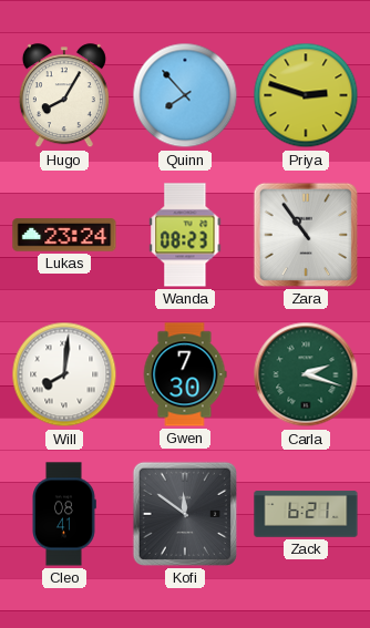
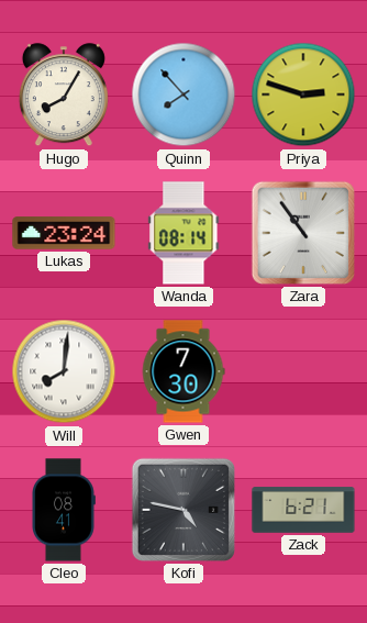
Wanda: 08:23 -> 08:14
Carla: 2:18 -> none
Kofi: 11:51 -> 4:47
